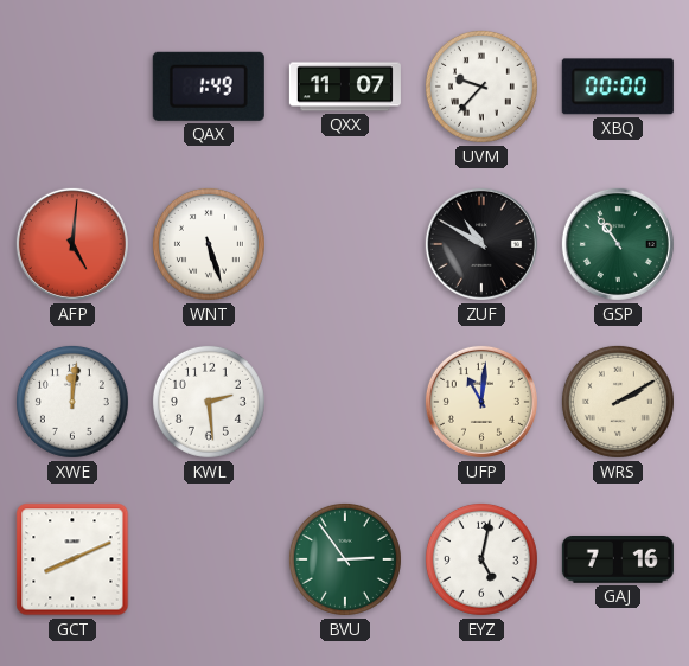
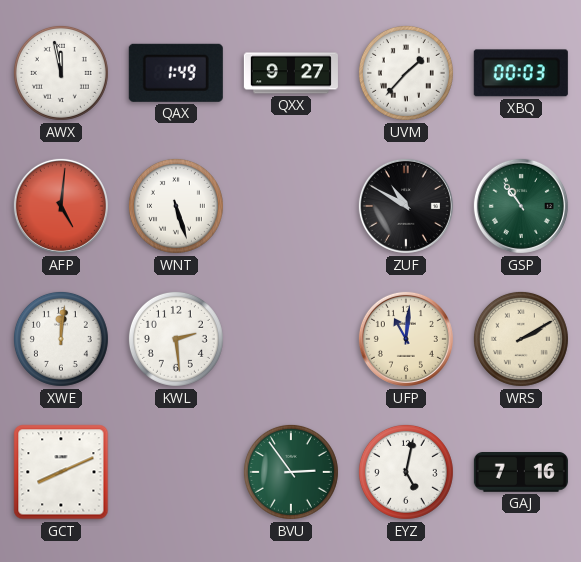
AWX: none -> 11:58
QXX: 11:07 -> 9:27
UVM: 9:37 -> 1:37
XBQ: 00:00 -> 00:03
